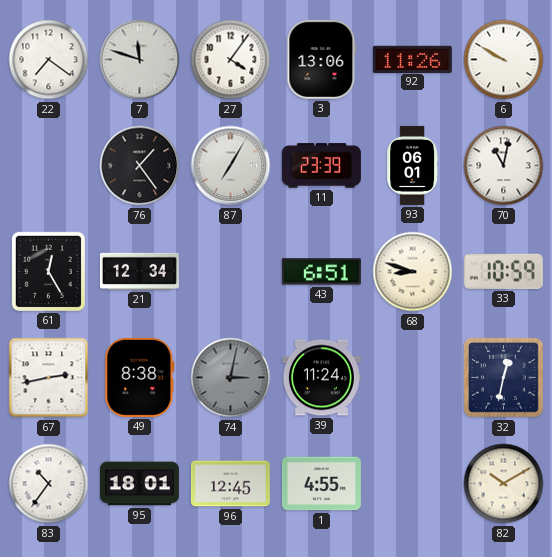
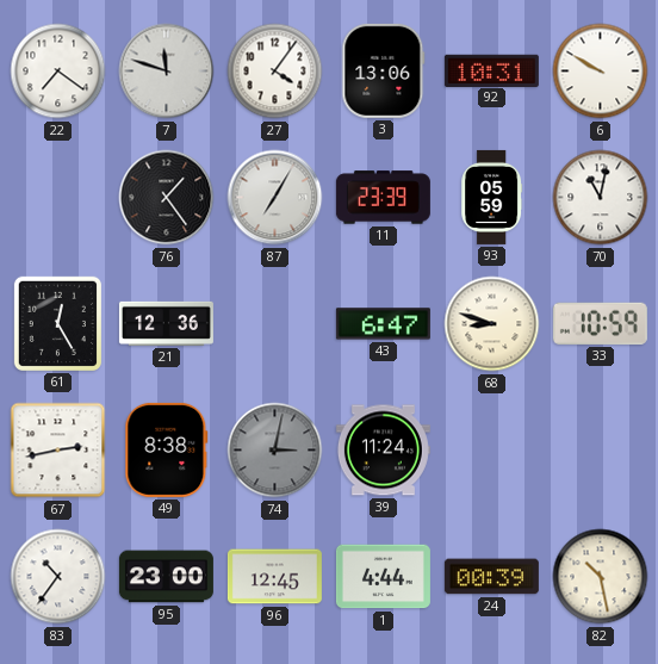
92: 11:26 -> 10:31
93: 06:01 -> 05:59
21: 12:34 -> 12:36
43: 6:51 -> 6:47
32: 12:32 -> none
95: 18:01 -> 23:00
1: 4:55 -> 4:44
24: none -> 00:39
82: 10:10 -> 10:28
